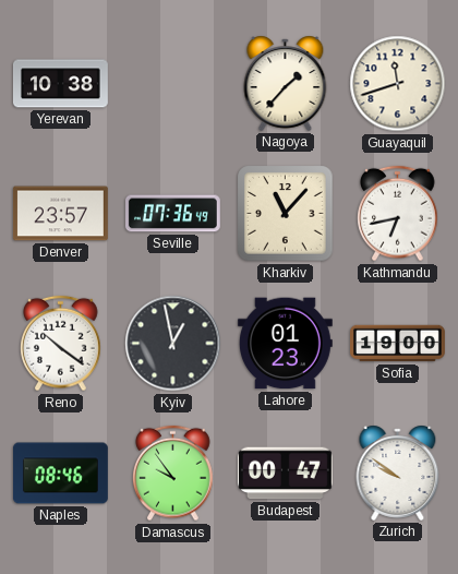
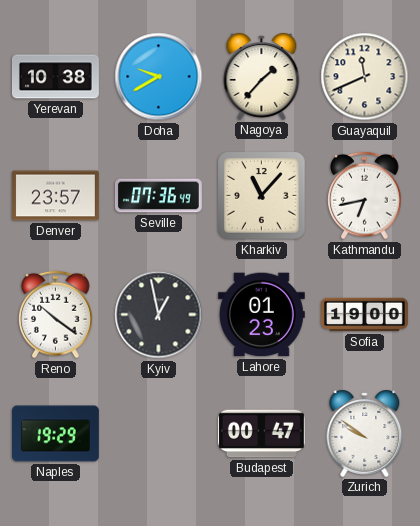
Doha: none -> 9:40
Guayaquil: 11:42 -> 11:41
Naples: 08:46 -> 19:29
Damascus: 9:54 -> none
